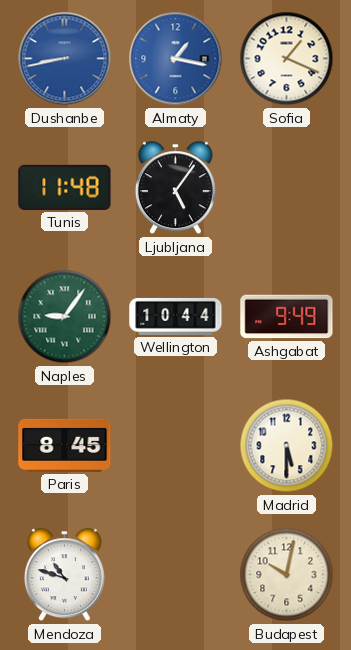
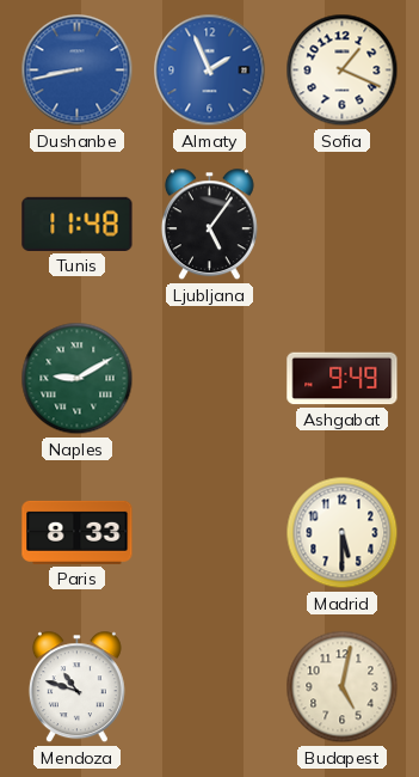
Almaty: 1:17 -> 1:56
Naples: 9:06 -> 9:10
Wellington: 10:44 -> none
Paris: 8:45 -> 8:33
Budapest: 10:02 -> 5:02
